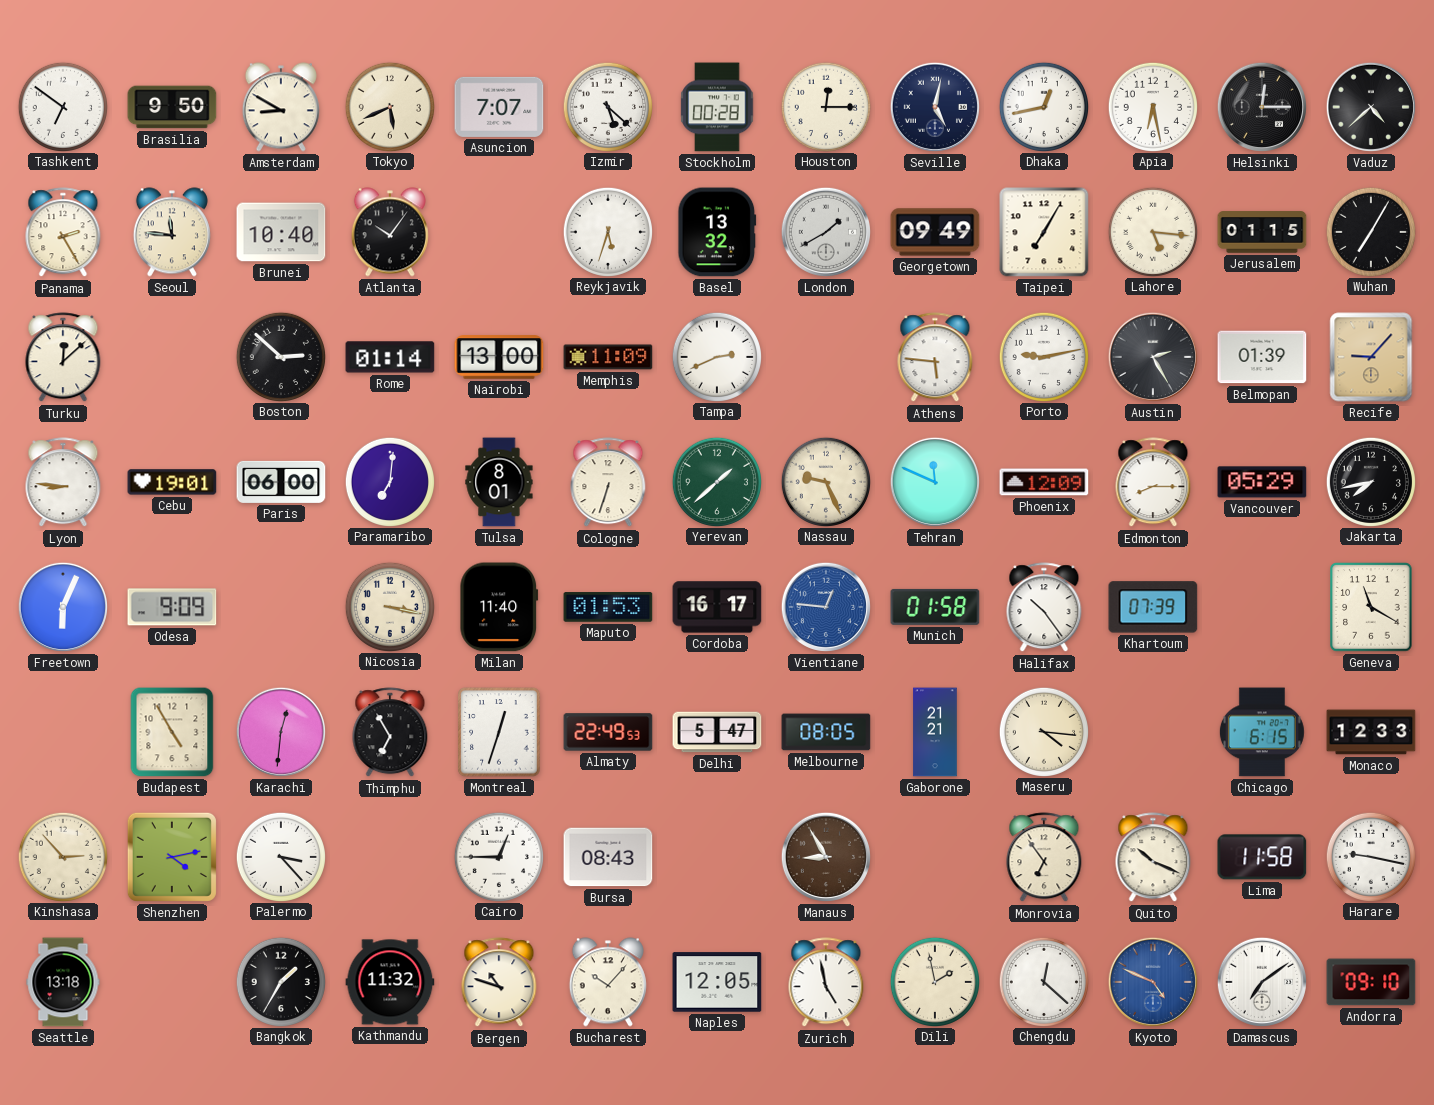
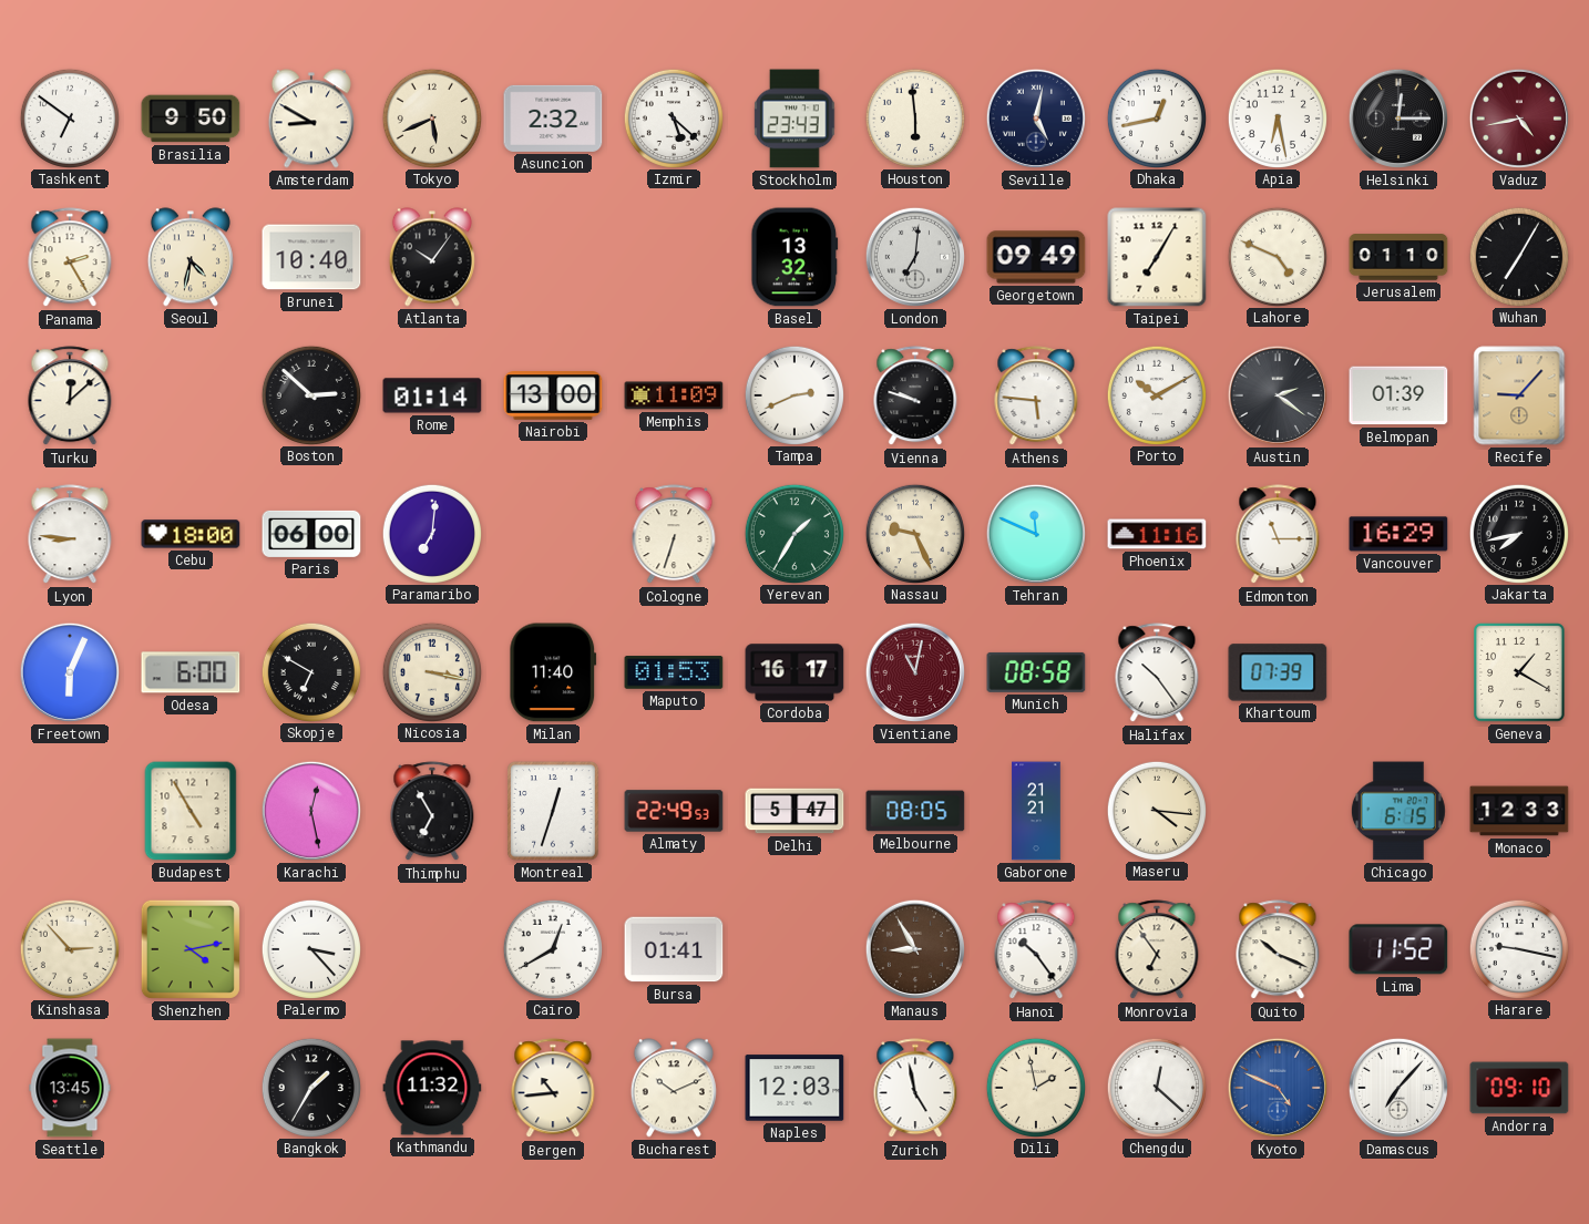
Asuncion: 7:07 -> 2:32
Stockholm: 00:28 -> 23:43
Houston: 12:15 -> 5:59
Vaduz: 4:38 -> 4:43
Vaduz dial: black -> burgundy
Seoul: 11:46 -> 4:32
Reykjavik: 5:33 -> none
London: 1:40 -> 7:01
Lahore: 5:16 -> 4:49
Jerusalem: 01:15 -> 01:10
Vienna: none -> 9:48
Porto: 9:13 -> 10:10
Austin: 2:25 -> 2:21
Cebu: 19:01 -> 18:00
Tulsa: 8:01 -> none
Yerevan: 1:38 -> 1:35
Phoenix: 12:09 -> 11:16
Edmonton: 8:15 -> 11:15
Vancouver: 05:29 -> 16:29
Odesa: 9:09 -> 6:00
Skopje: none -> 6:50
Vientiane: 12:46 -> 11:02
Vientiane dial: blue -> burgundy
Munich: 01:58 -> 08:58
Geneva: 11:20 -> 1:20
Karachi: 12:31 -> 12:28
Cairo: 12:45 -> 12:40
Bursa: 08:43 -> 01:41
Hanoi: none -> 10:24
Lima: 11:58 -> 11:52
Seattle: 13:18 -> 13:45
Bergen: 10:48 -> 10:44
Bucharest: 10:07 -> 10:11
Naples: 12:05 -> 12:03
Damascus: 7:09 -> 7:07
